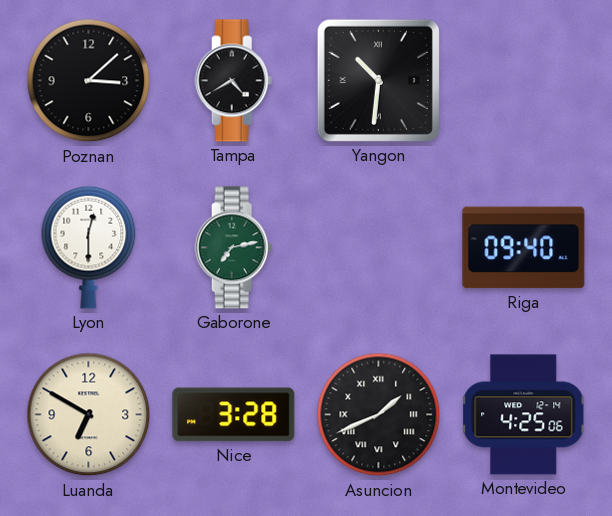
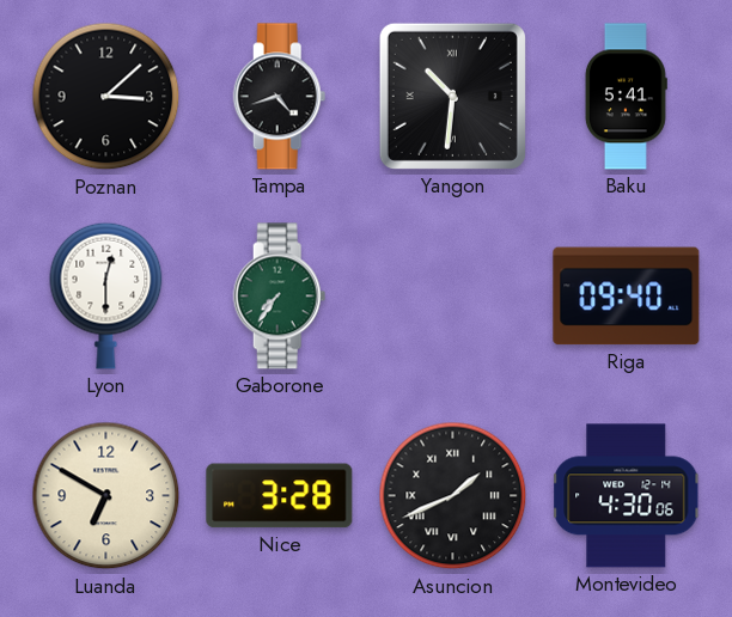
Tampa: 4:40 -> 4:42
Baku: none -> 5:41
Gaborone: 7:13 -> 7:36
Montevideo: 4:25 -> 4:30
